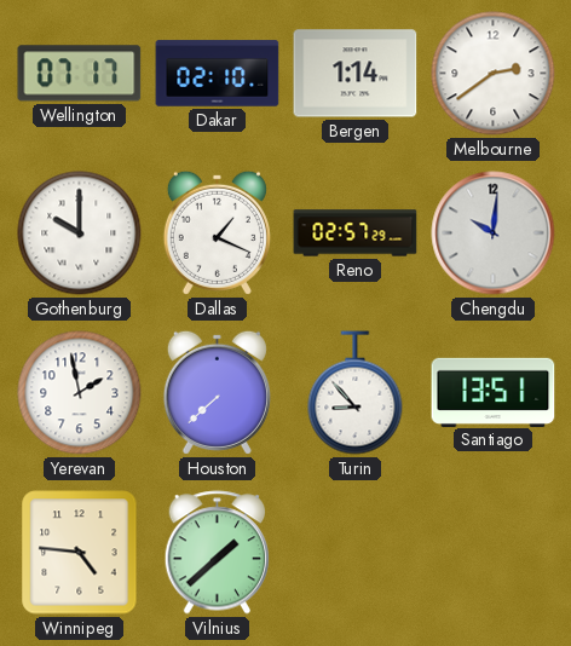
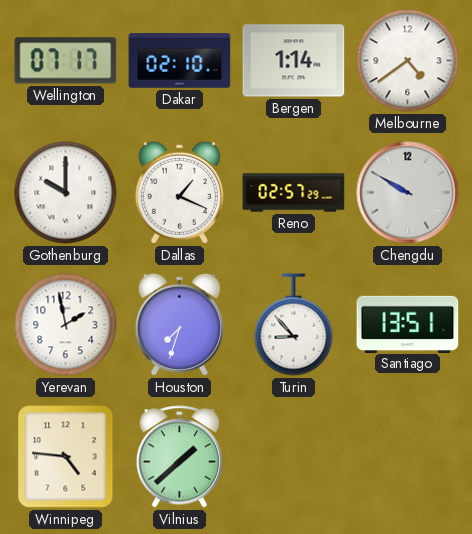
Melbourne: 2:39 -> 4:39
Chengdu: 10:01 -> 9:50
Houston: 7:38 -> 7:33
